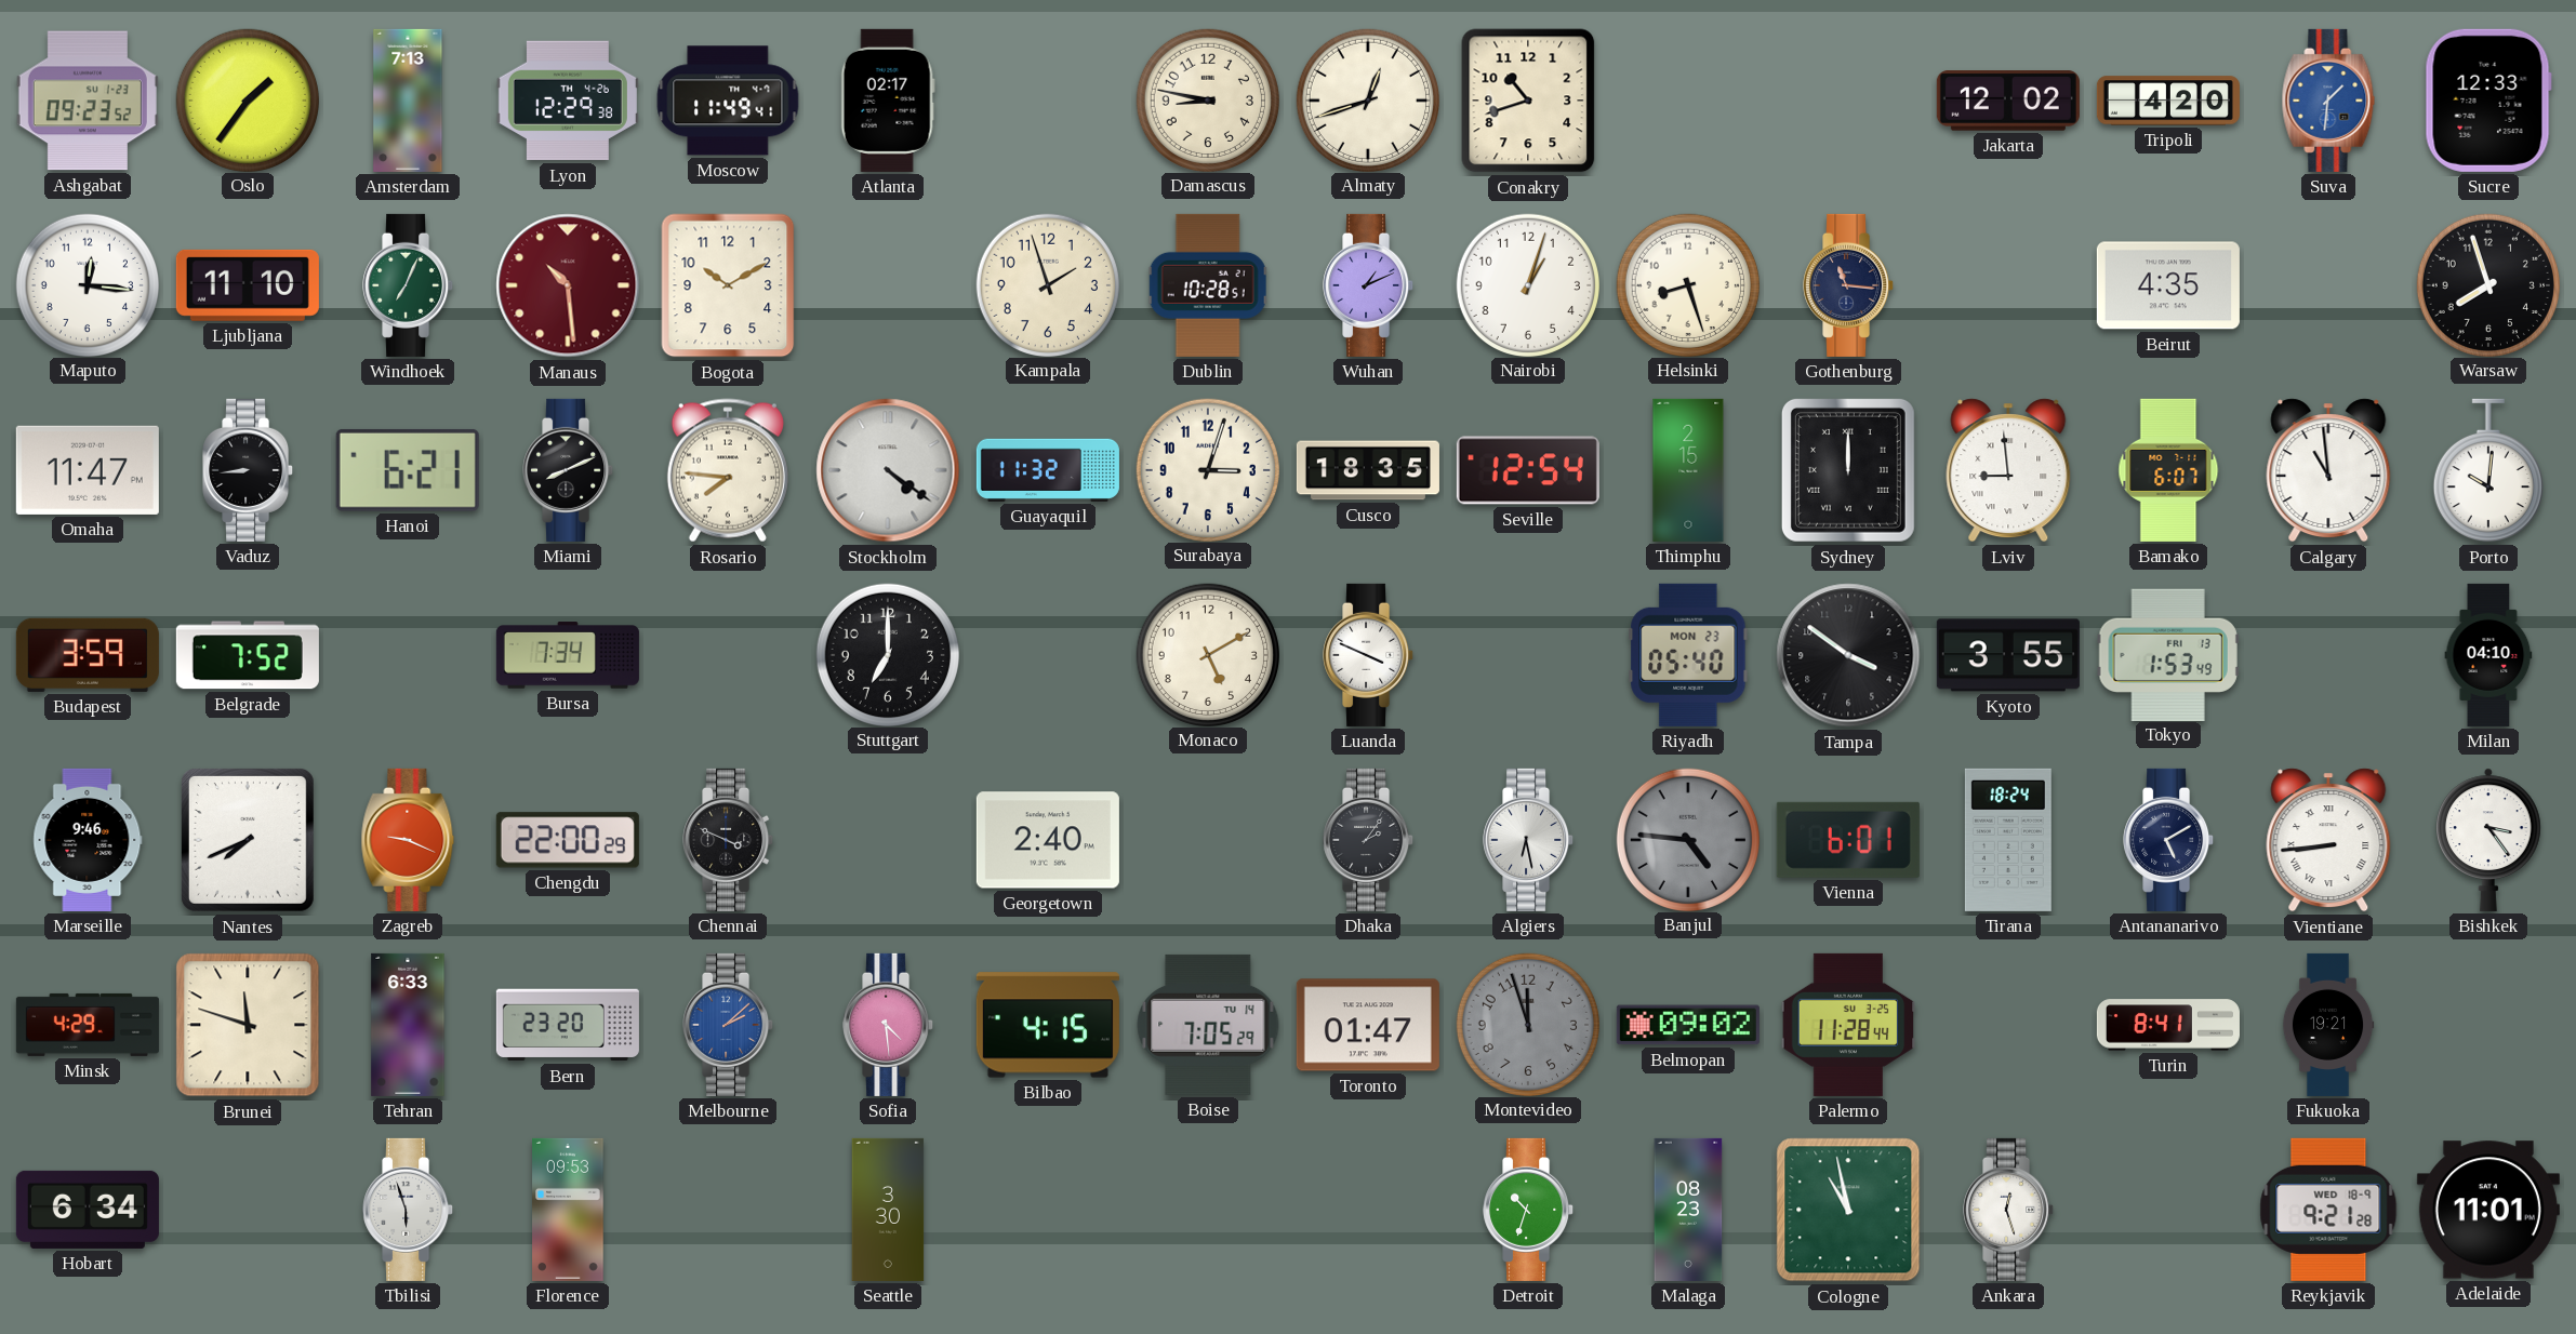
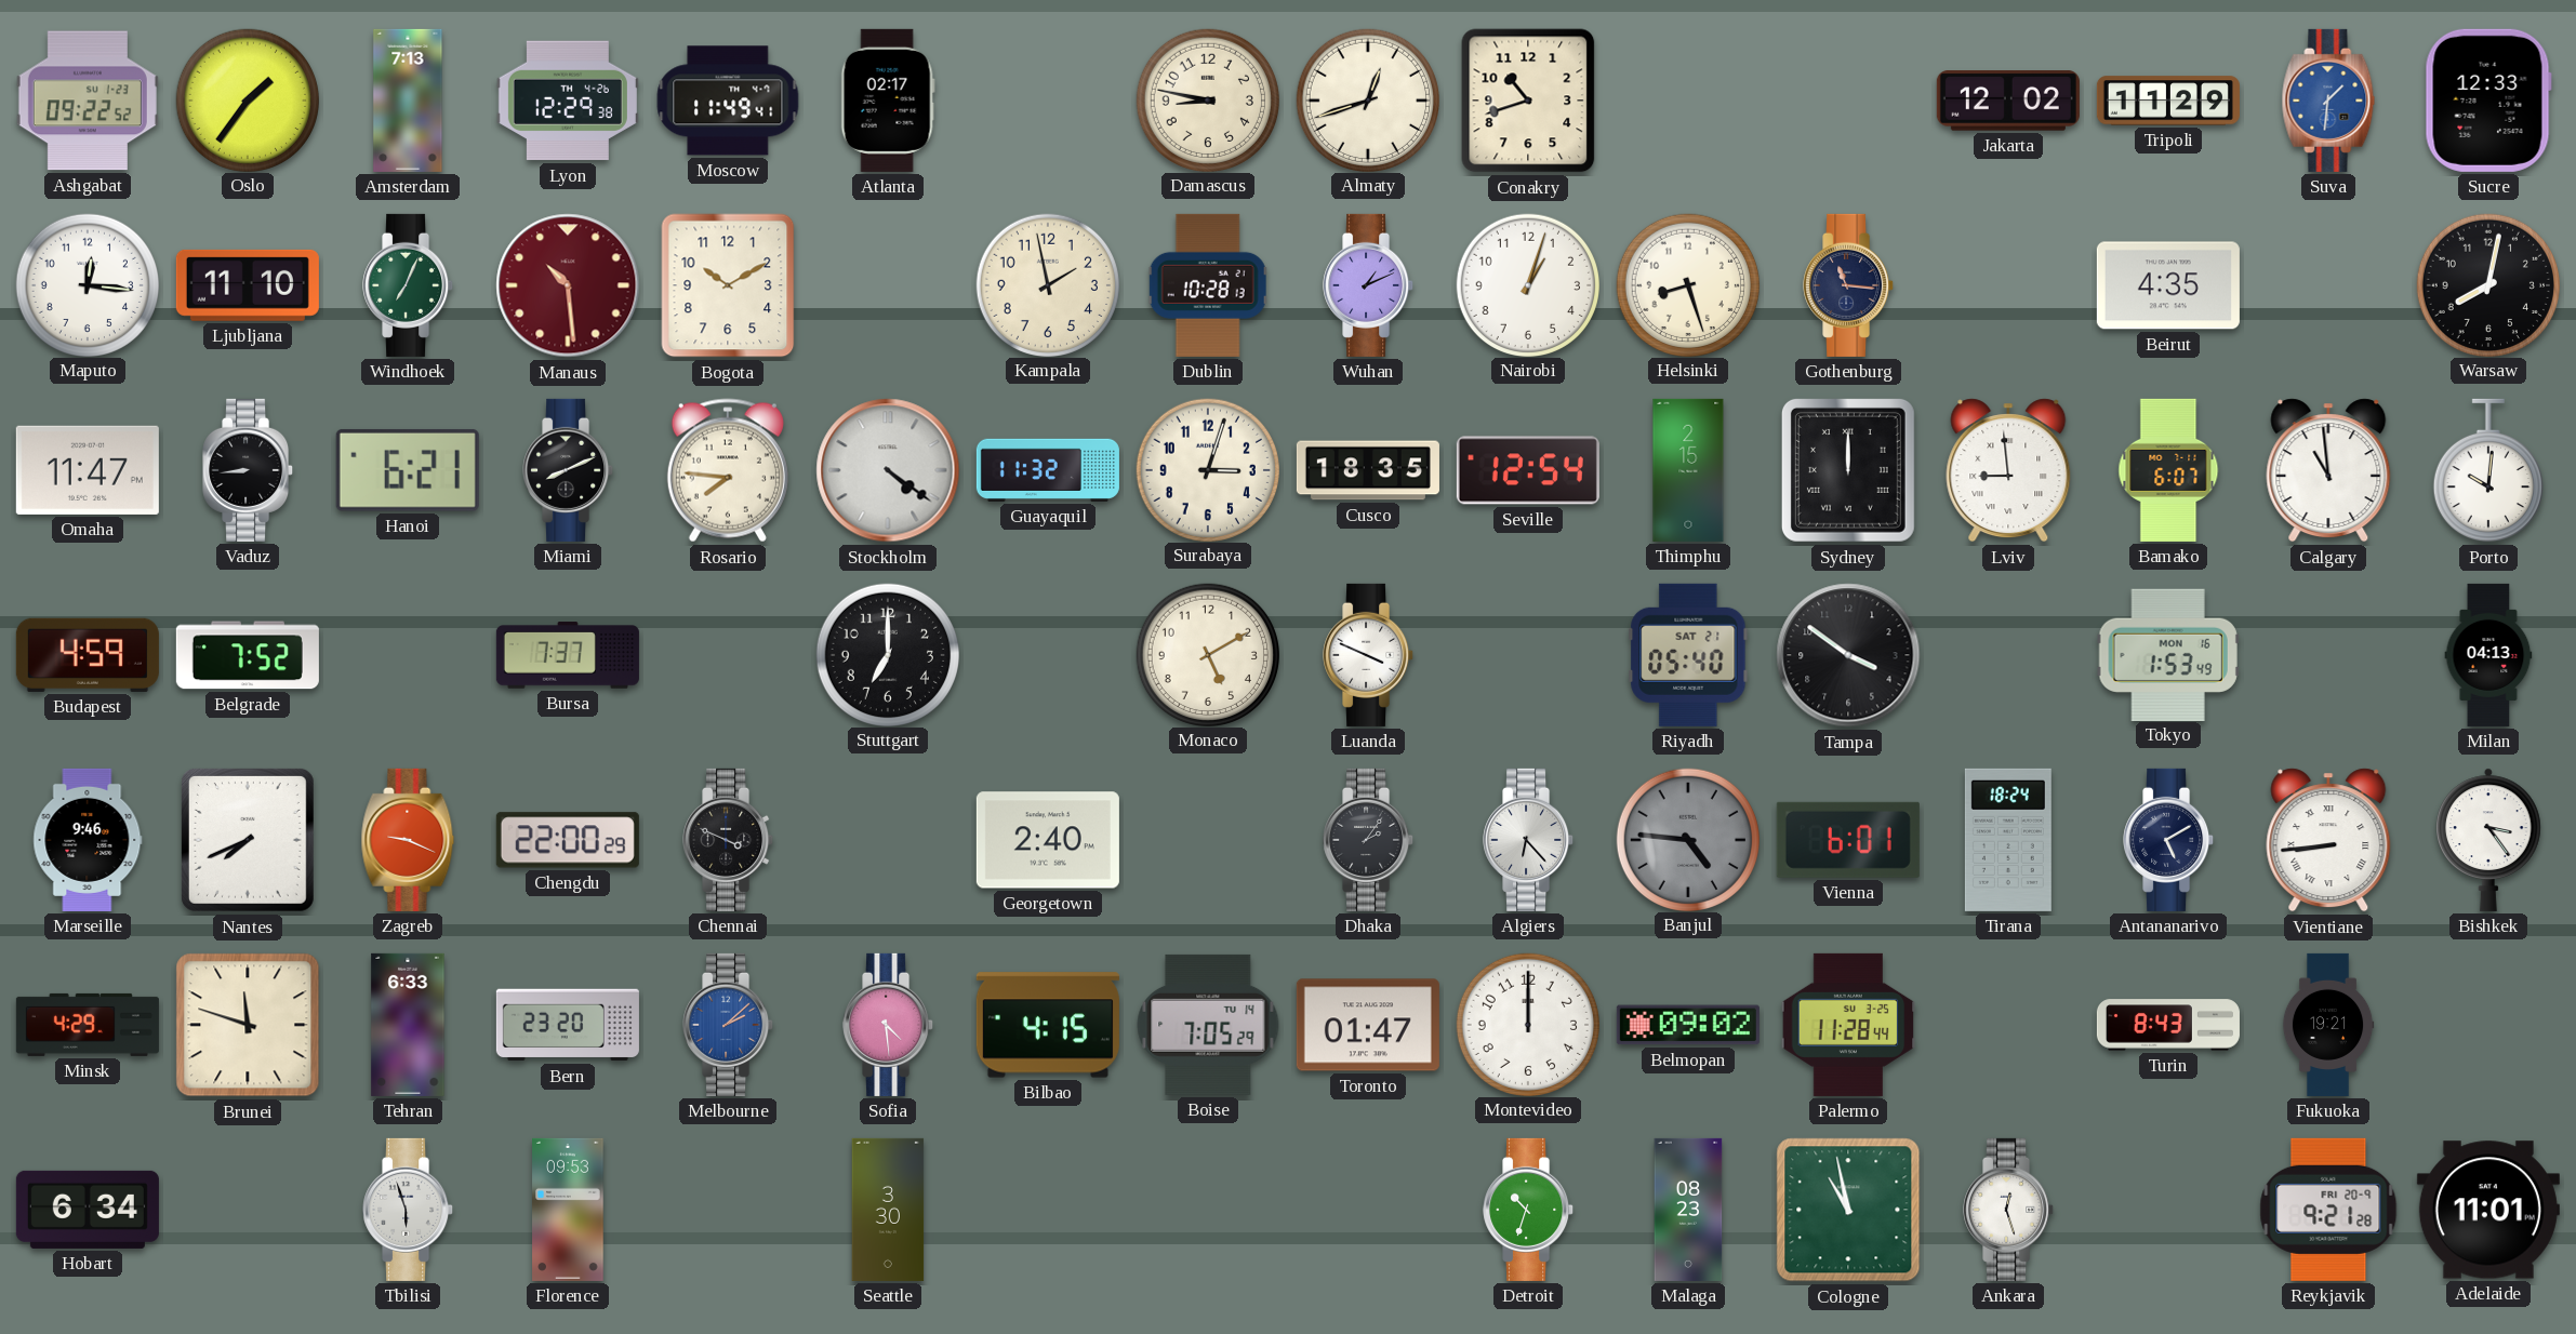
Ashgabat: 09:23 -> 09:22
Tripoli: 4:20 -> 11:29
Kampala: 1:57 -> 1:58
Dublin: 10:28:51 -> 10:28:13
Warsaw: 7:57 -> 8:02
Budapest: 3:59 -> 4:59
Bursa: 7:34 -> 7:37
Riyadh date: MON 23 -> SAT 21
Kyoto: 3:55 -> none
Tokyo date: FRI 13 -> MON 16
Milan: 04:10 -> 04:13
Algiers: 6:28 -> 6:23
Montevideo: 11:57 -> 12:00
Montevideo dial: grey -> white
Turin: 8:41 -> 8:43
Reykjavik date: WED 18-9 -> FRI 20-9
